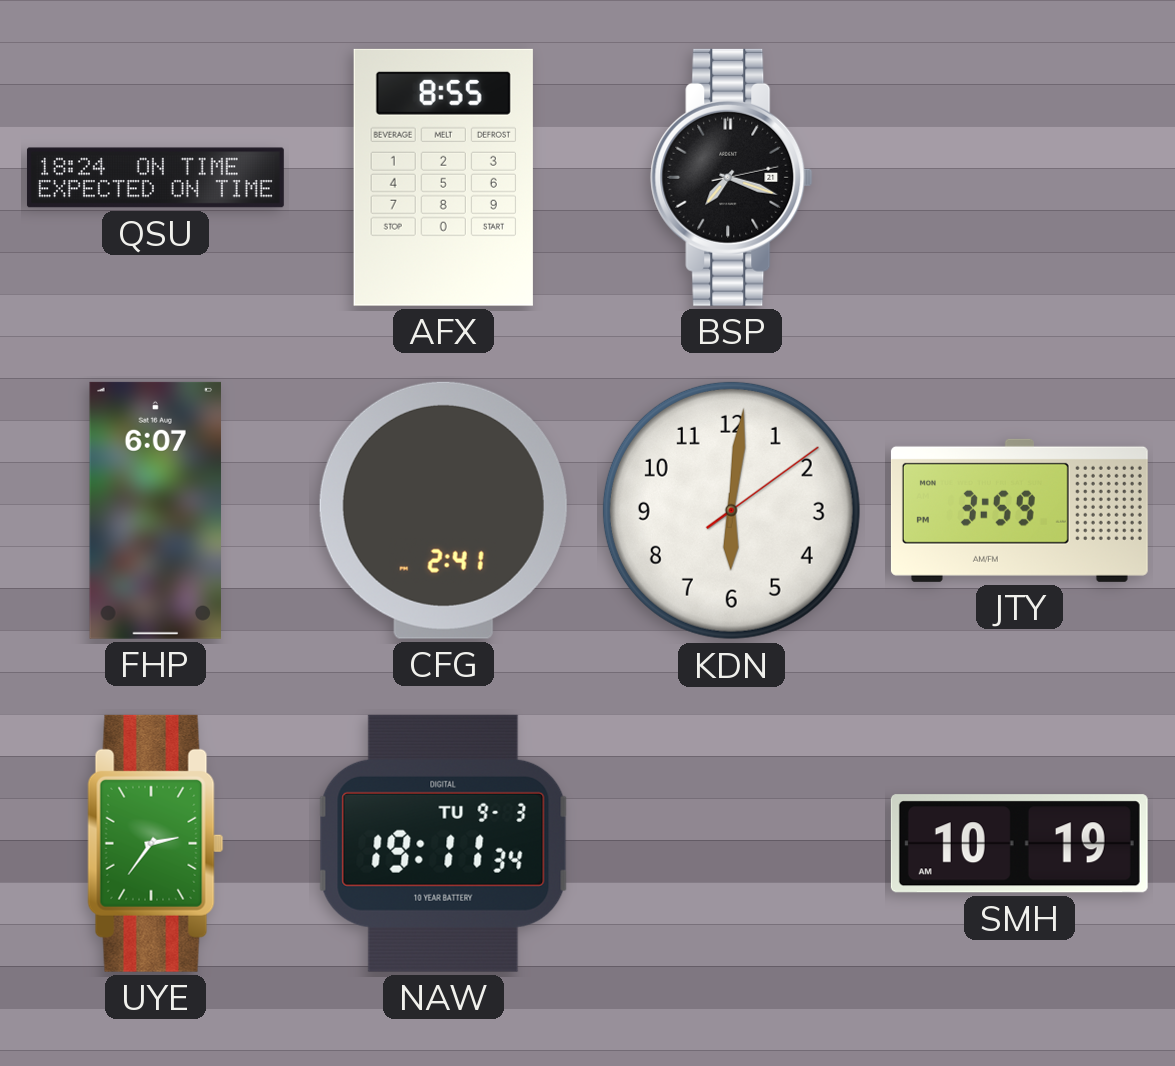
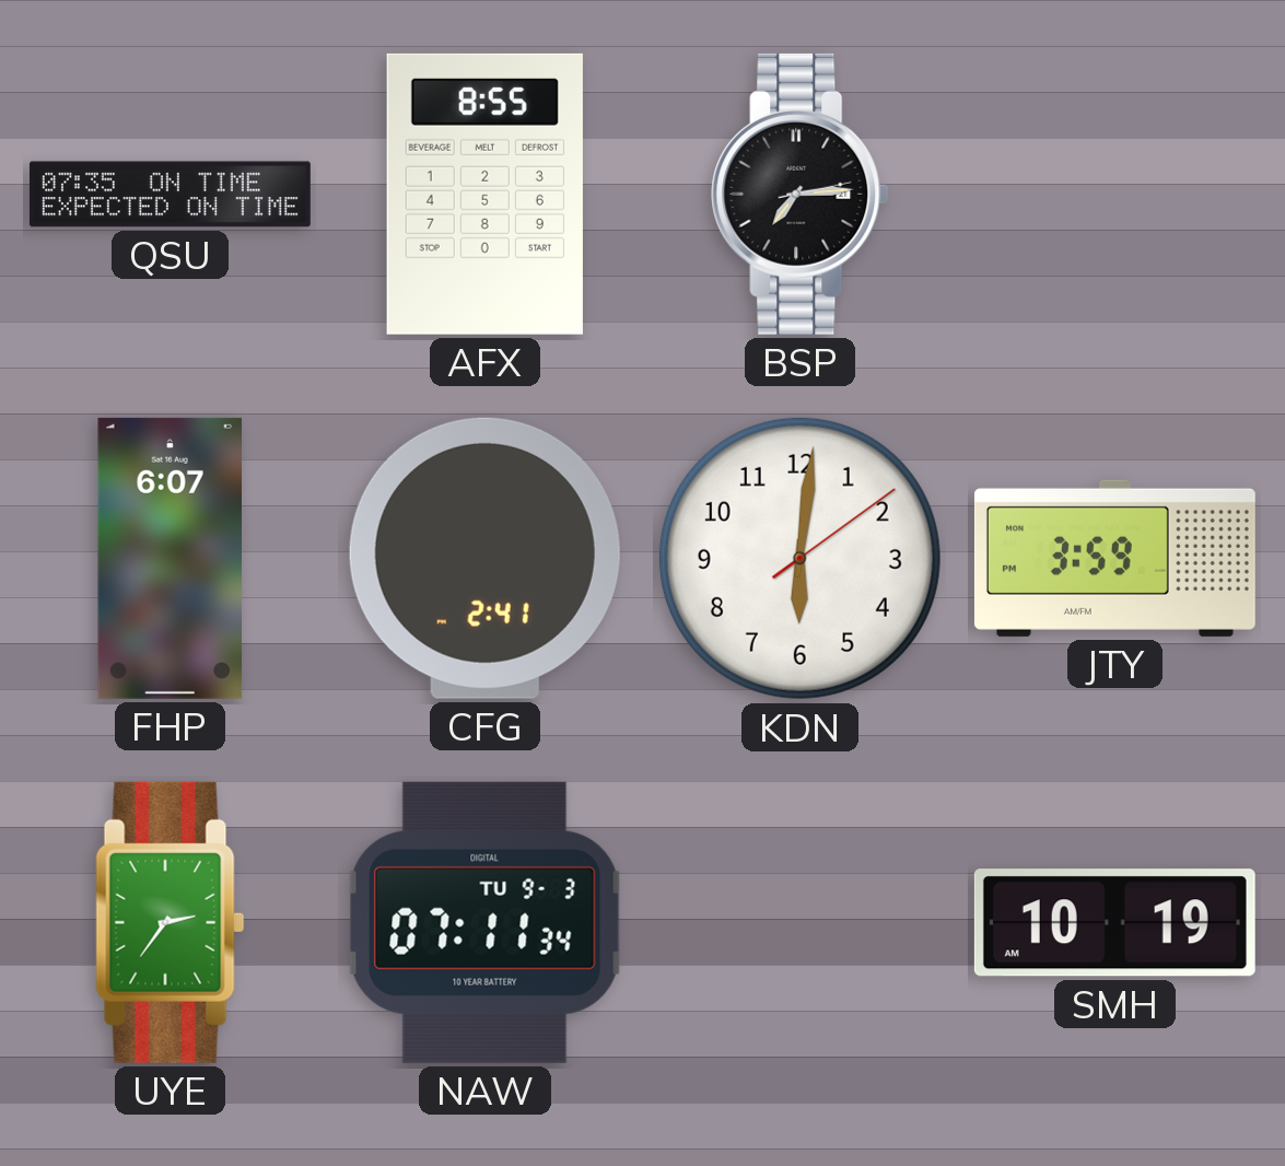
QSU: 18:24 -> 07:35
BSP: 7:18 -> 7:14
NAW: 19:11 -> 07:11
